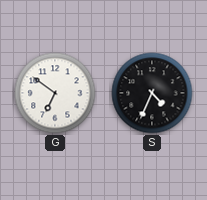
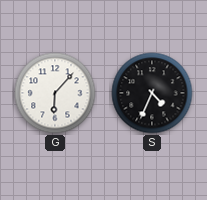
G: 6:51 -> 6:07
